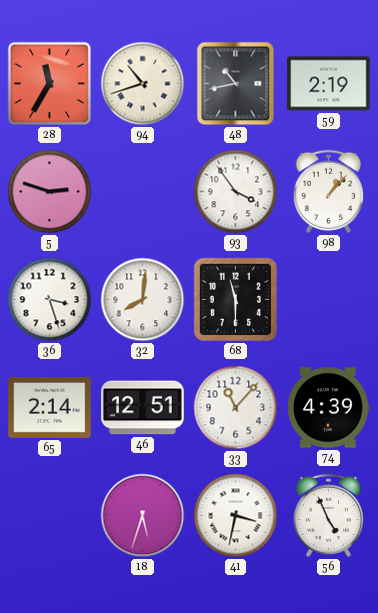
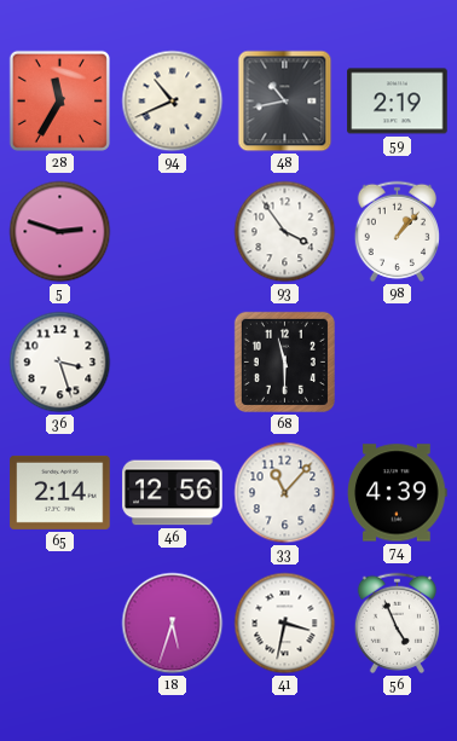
94: 10:42 -> 10:41
32: 8:01 -> none
46: 12:51 -> 12:56
